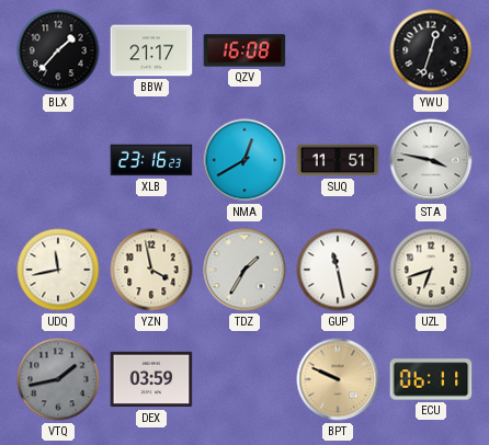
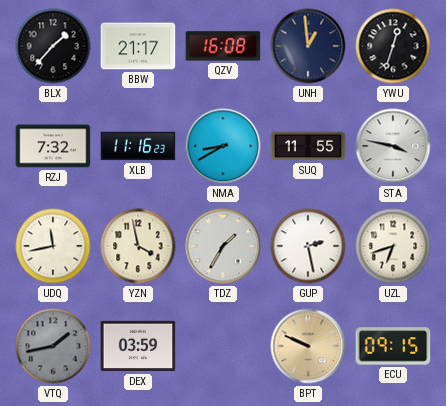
UNH: none -> 12:59
RZJ: none -> 7:32
XLB: 23:16 -> 11:16
NMA: 12:40 -> 8:40
SUQ: 11:51 -> 11:55
GUP: 11:28 -> 2:28
ECU: 06:11 -> 09:15
